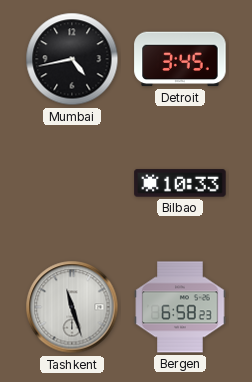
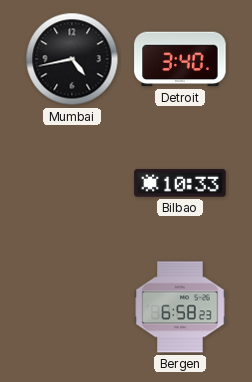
Detroit: 3:45 -> 3:40
Tashkent: 11:27 -> none
